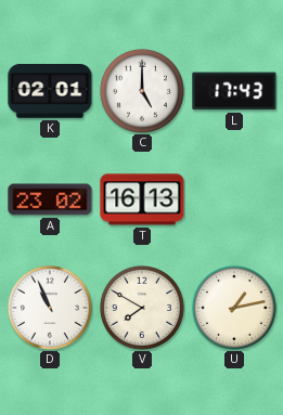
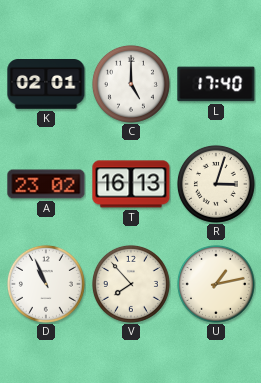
L: 17:43 -> 17:40
R: none -> 3:03
V: 7:50 -> 7:53
